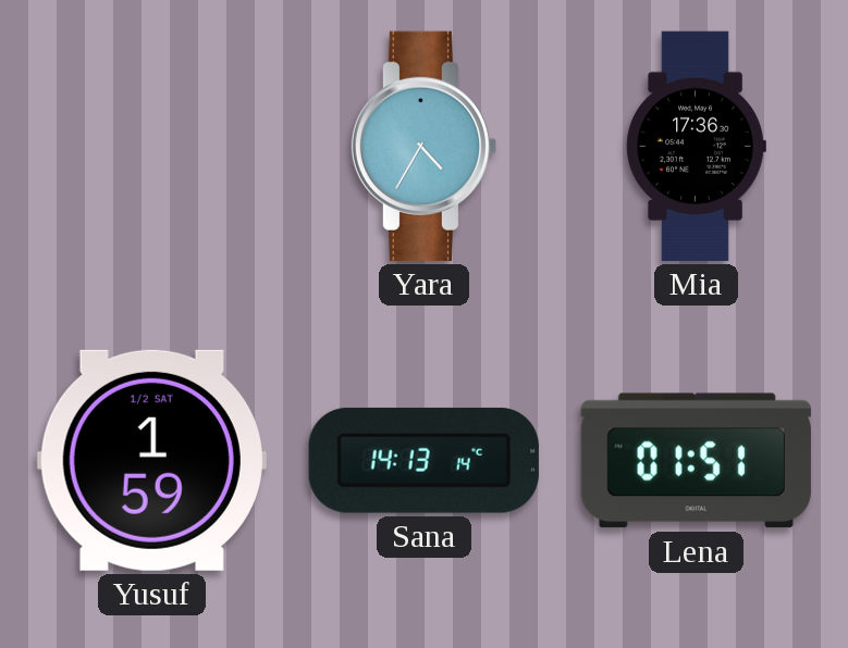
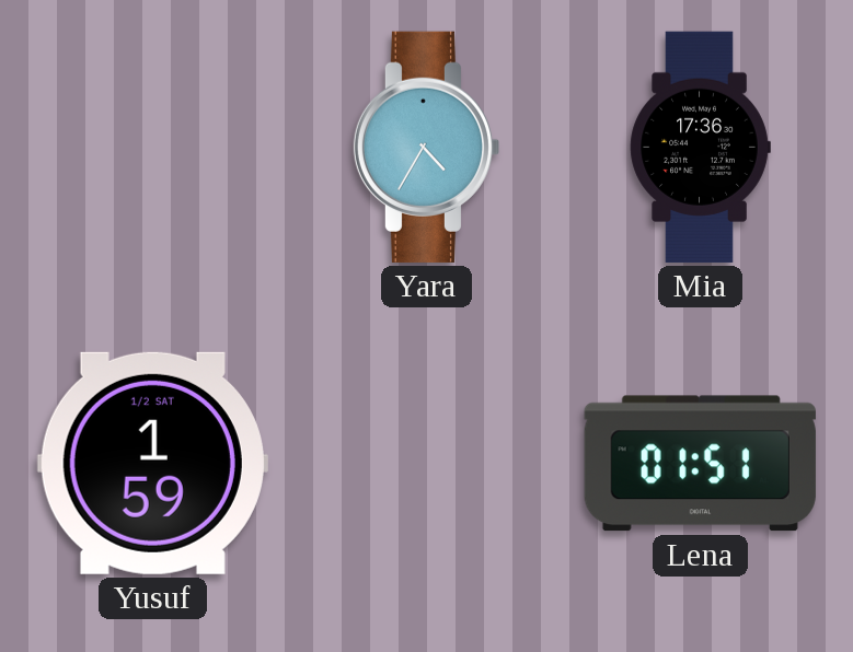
Sana: 14:13 -> none
